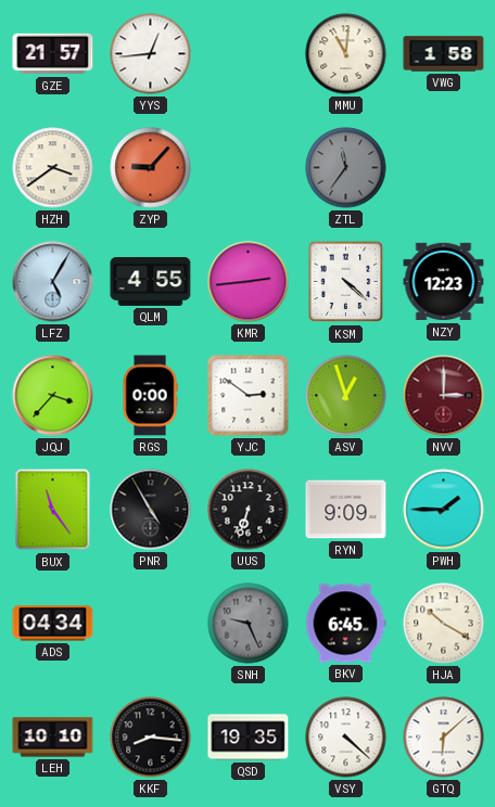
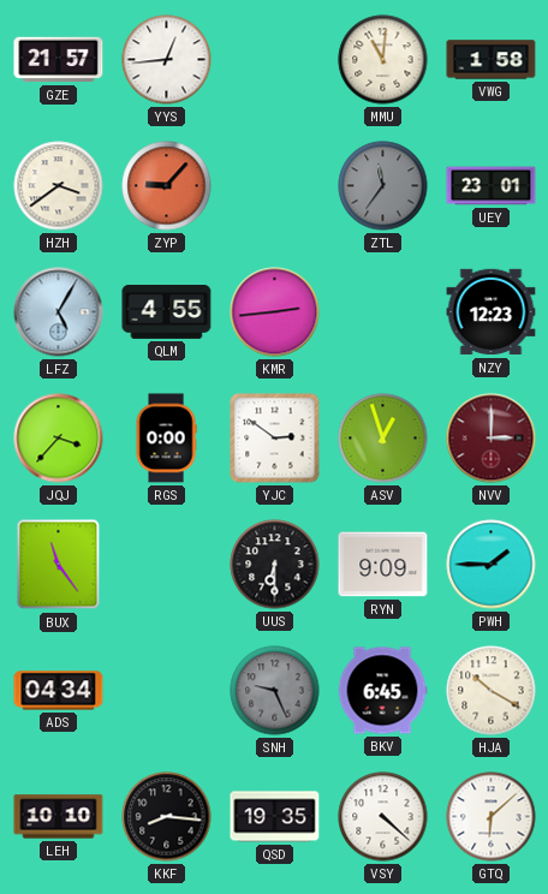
UEY: none -> 23:01
KSM: 4:22 -> none
PNR: 4:55 -> none
UUS: 6:33 -> 6:30
